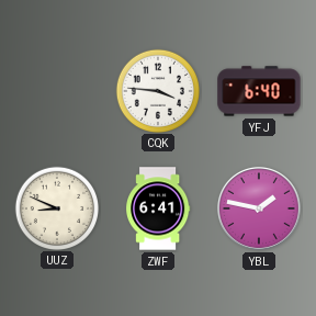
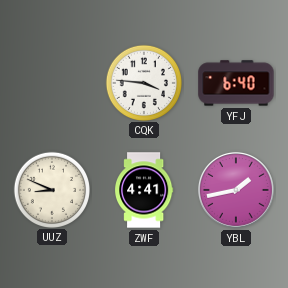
ZWF: 6:41 -> 4:41
YBL: 1:47 -> 1:43
